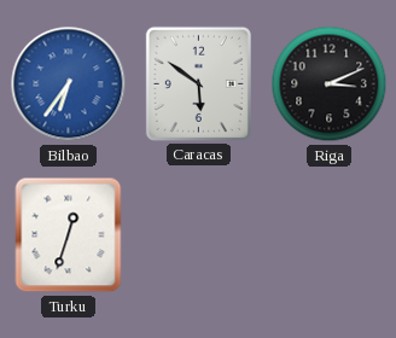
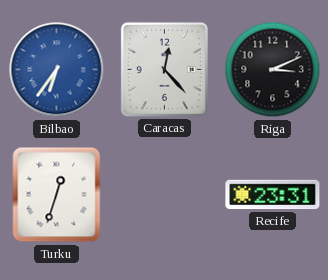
Caracas: 5:51 -> 12:23
Recife: none -> 23:31
